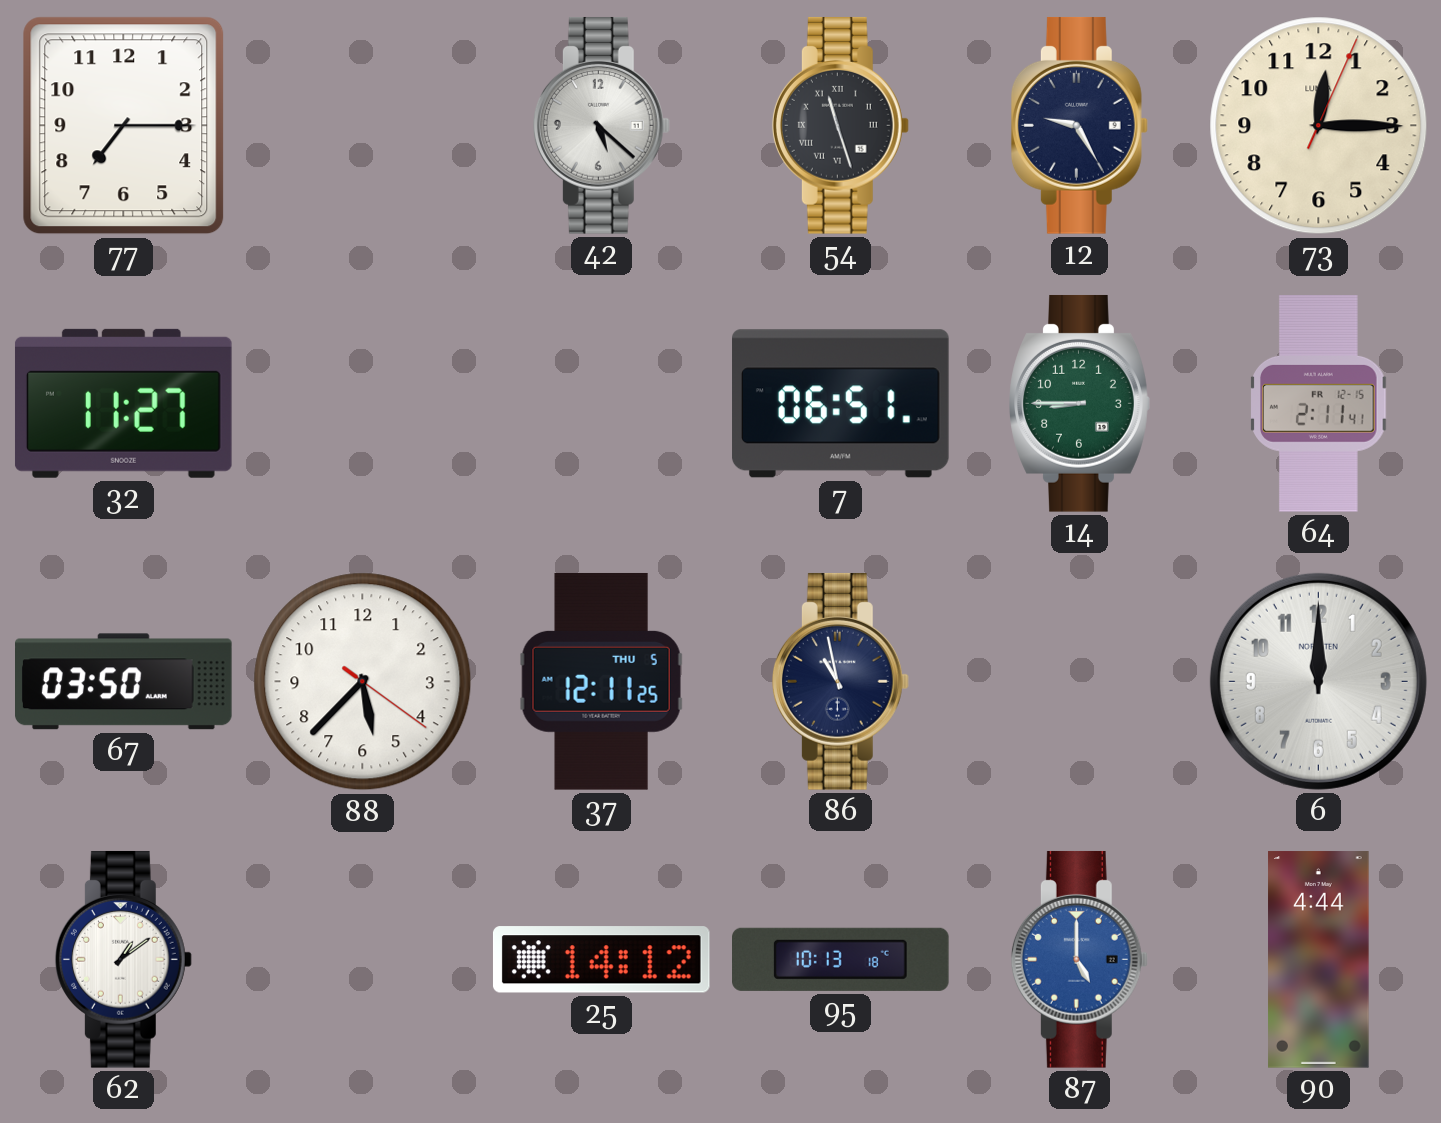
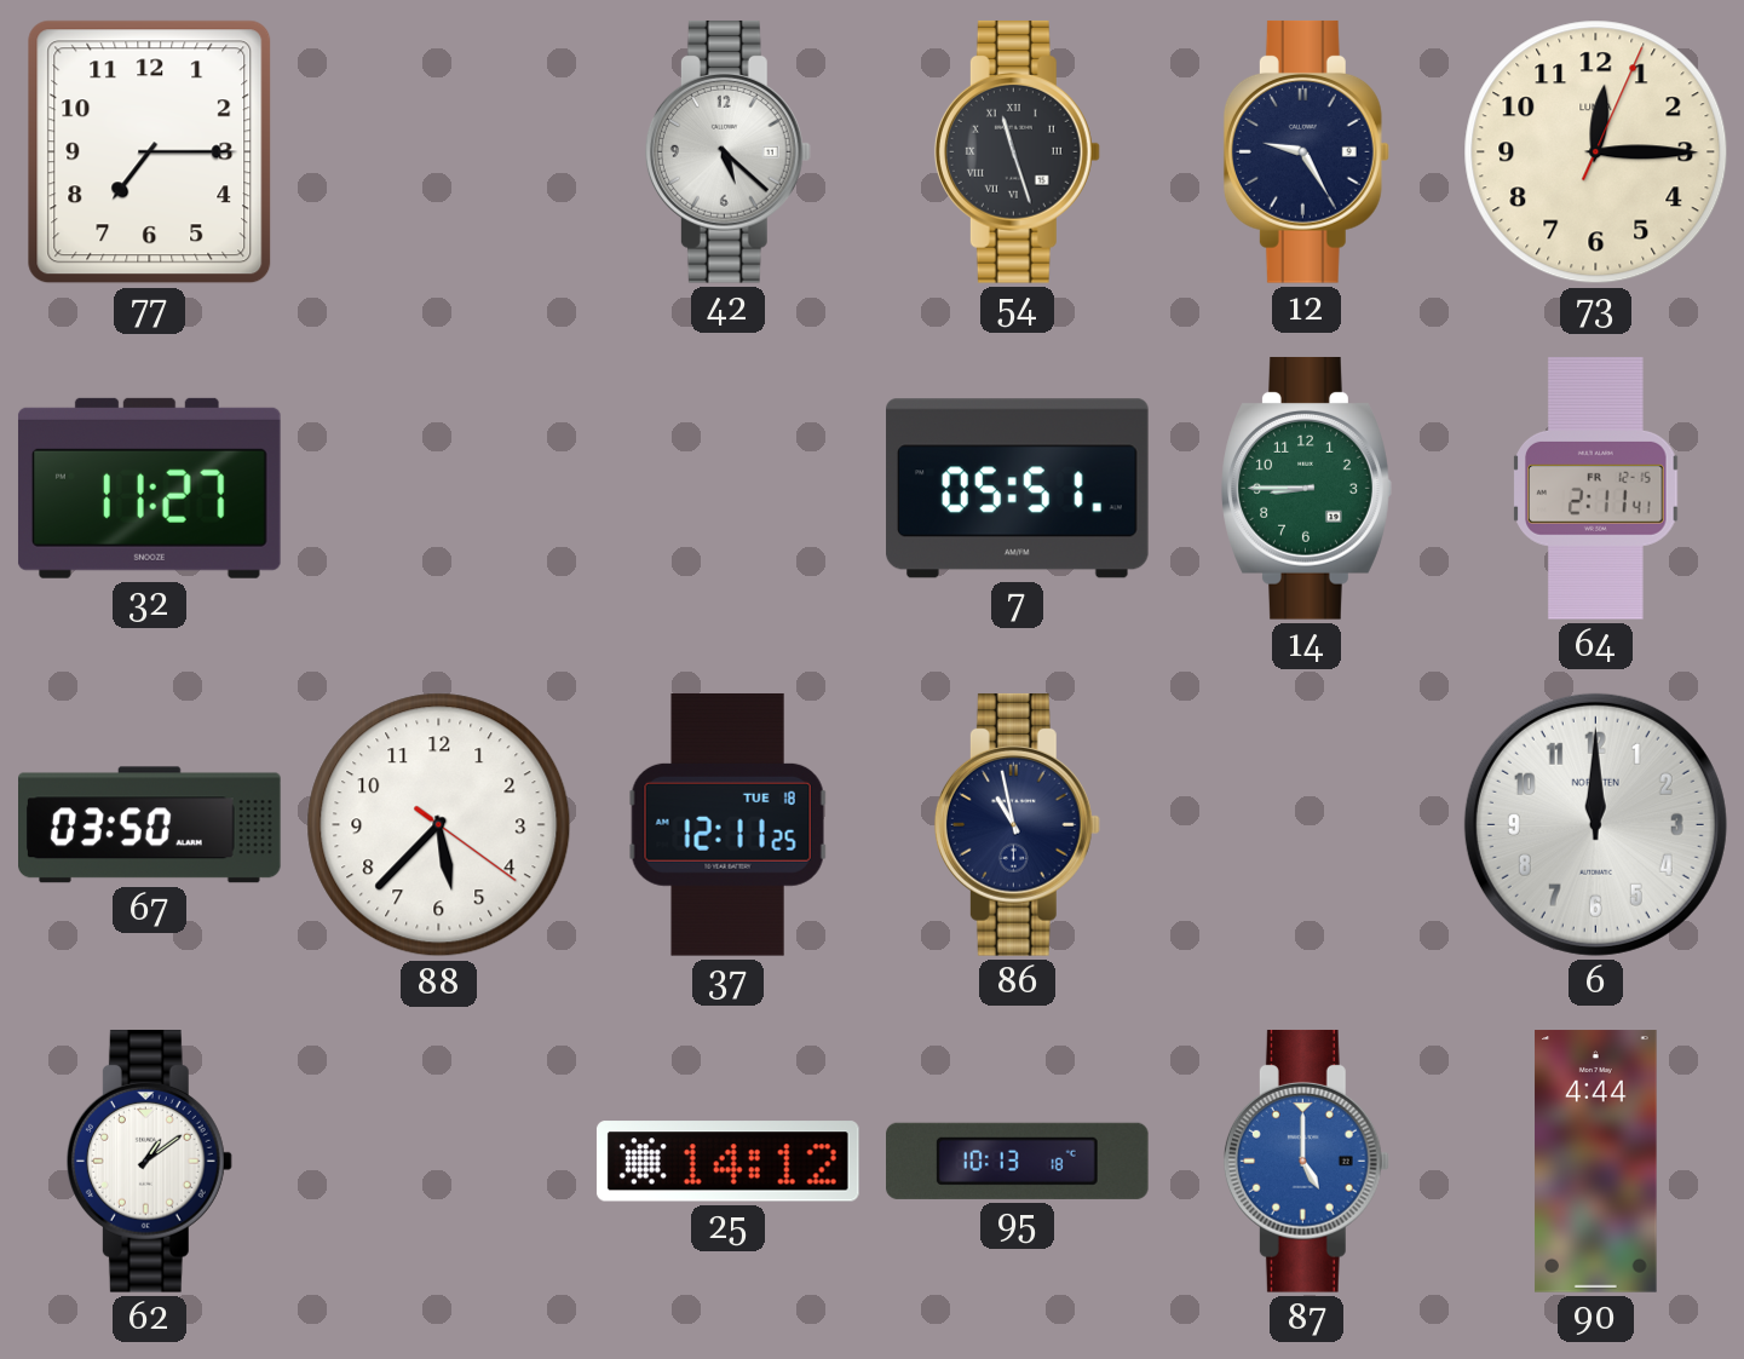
7: 06:51 -> 05:51
37 date: THU 5 -> TUE 18
